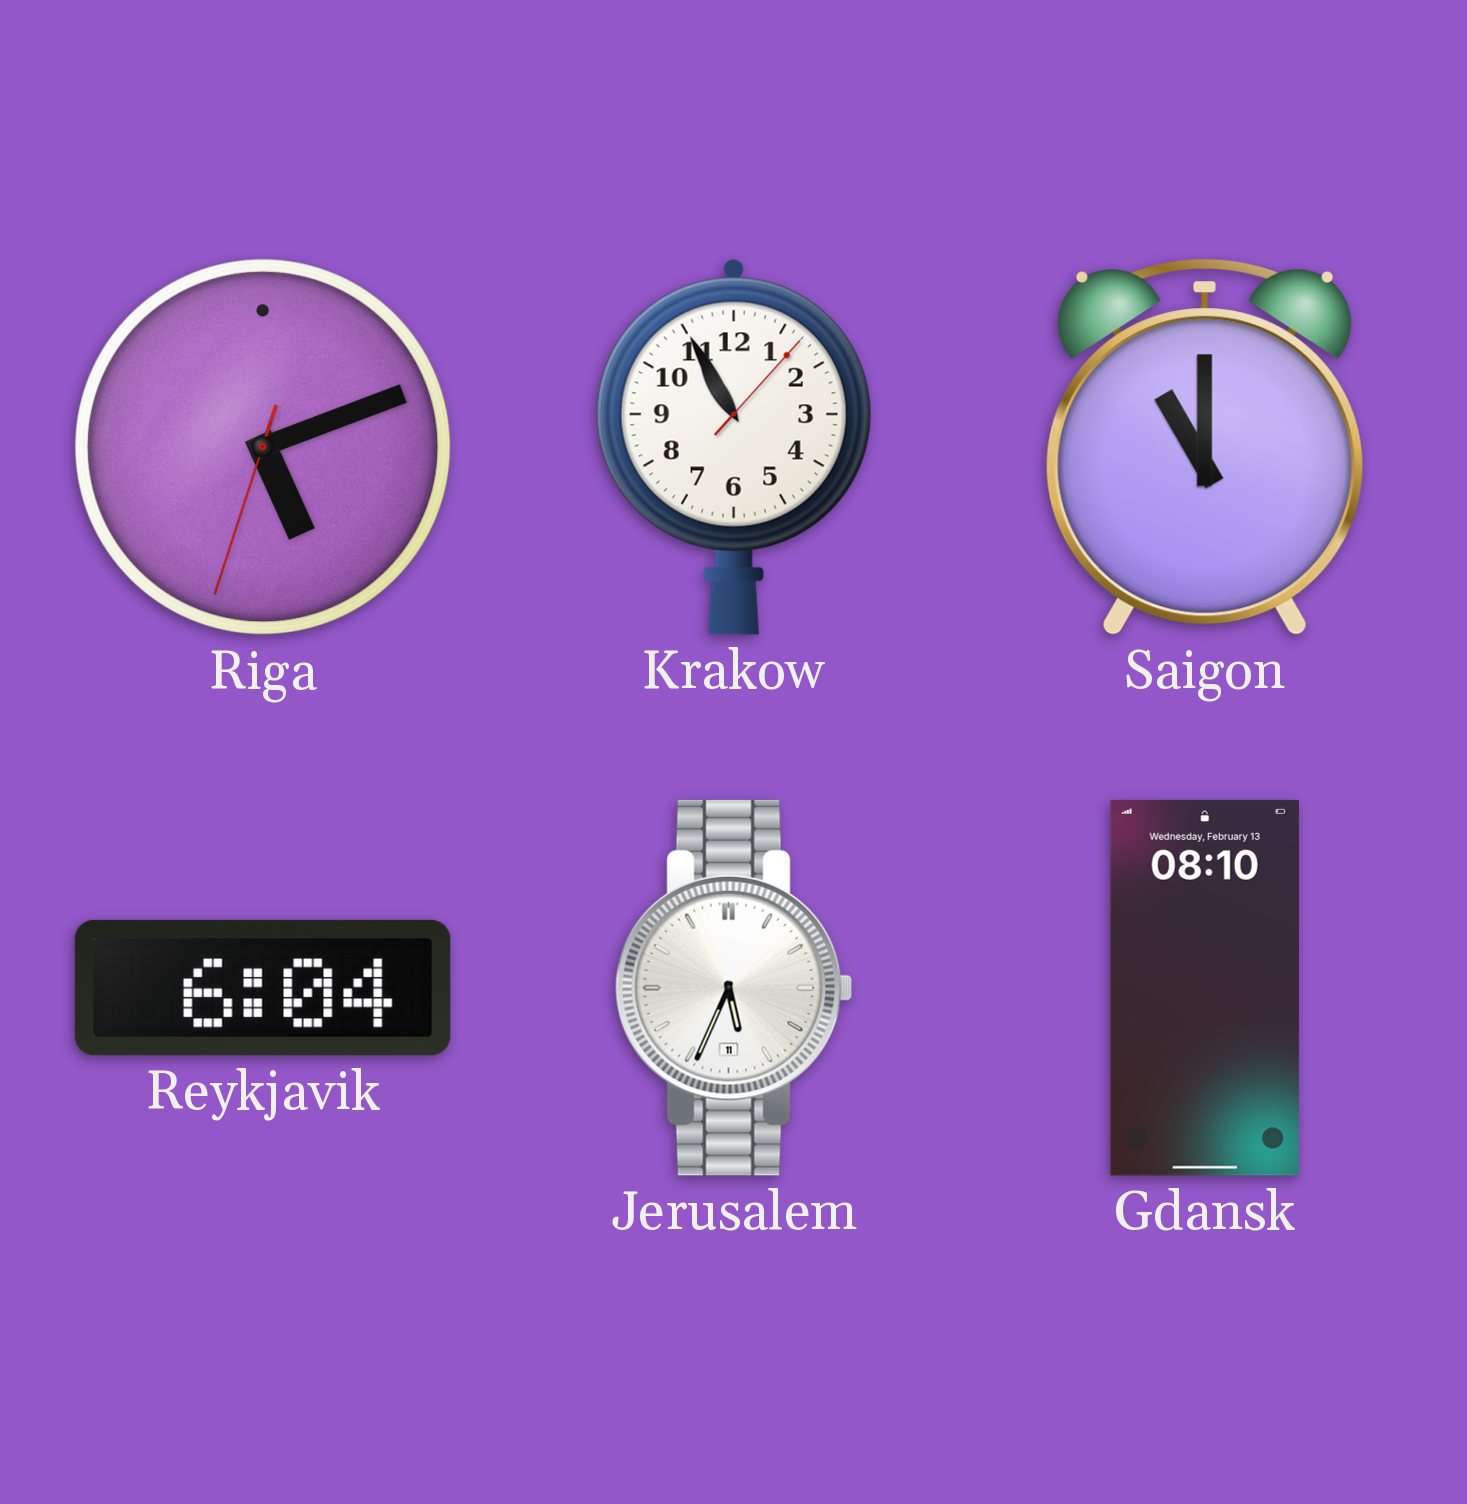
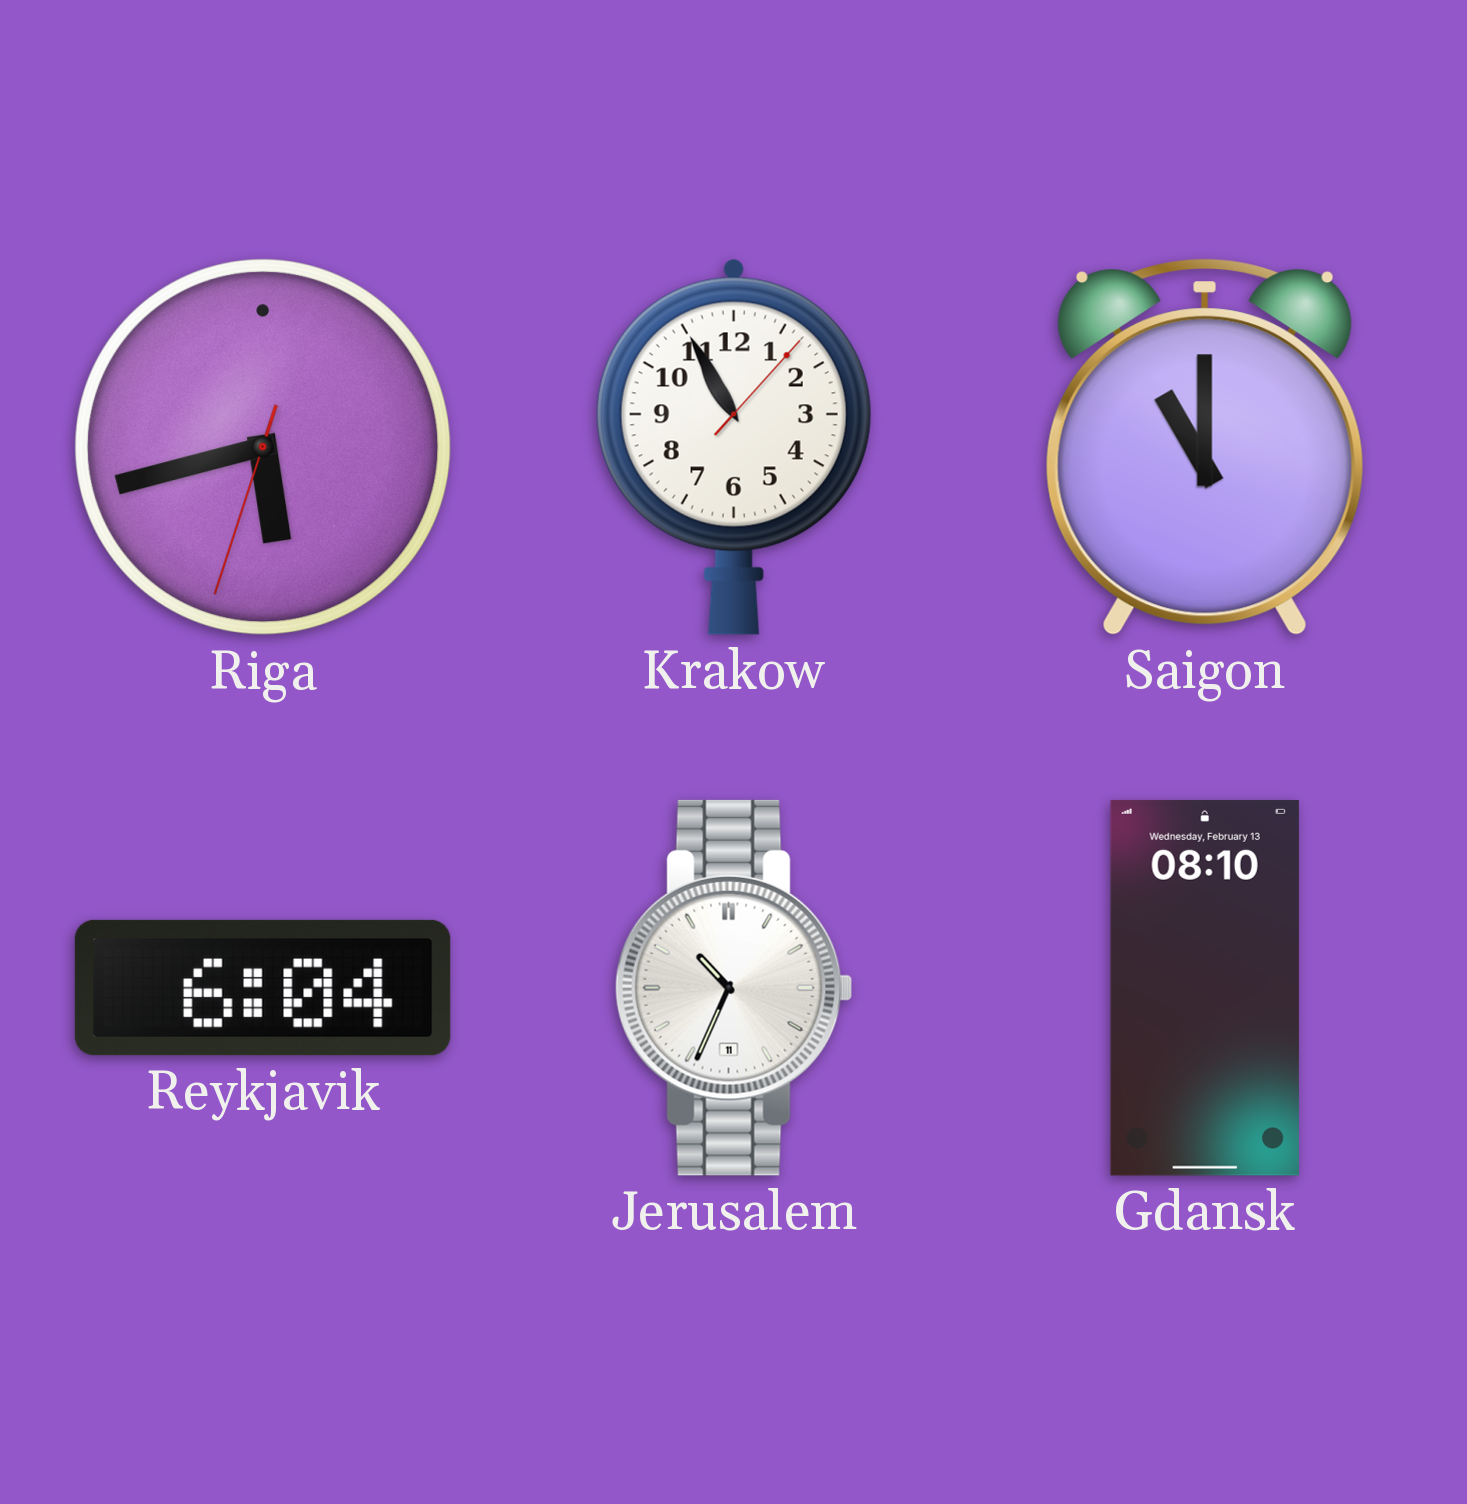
Riga: 5:11 -> 5:42
Jerusalem: 5:34 -> 10:34
